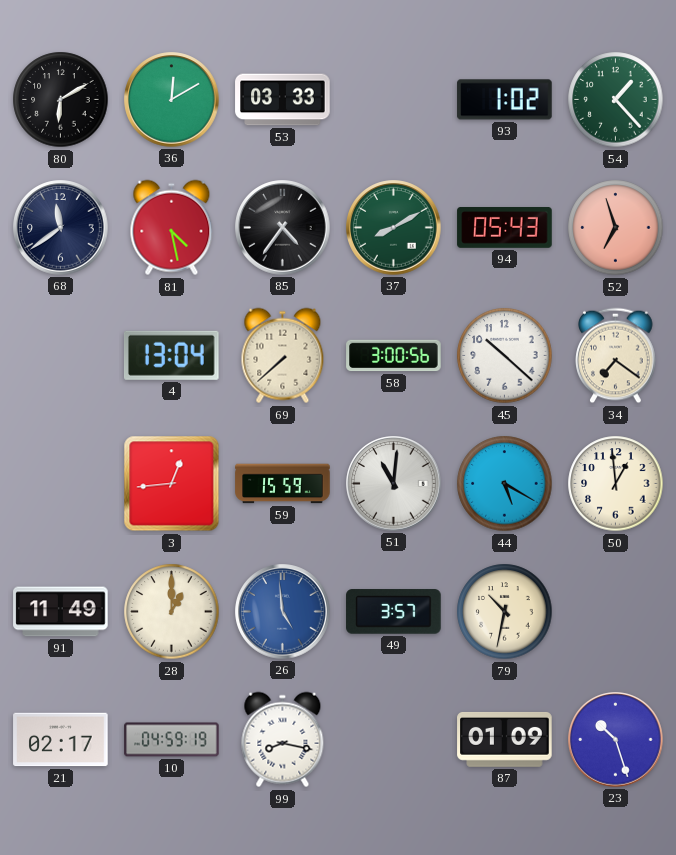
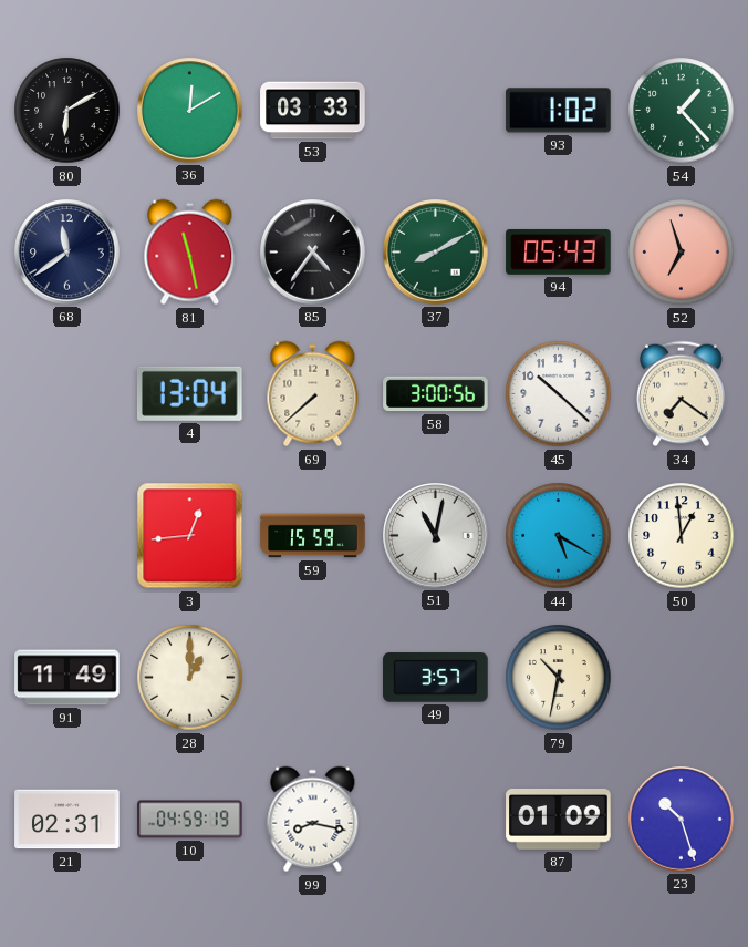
81: 4:28 -> 11:28
51: 11:01 -> 11:02
26: 4:59 -> none
21: 02:17 -> 02:31
